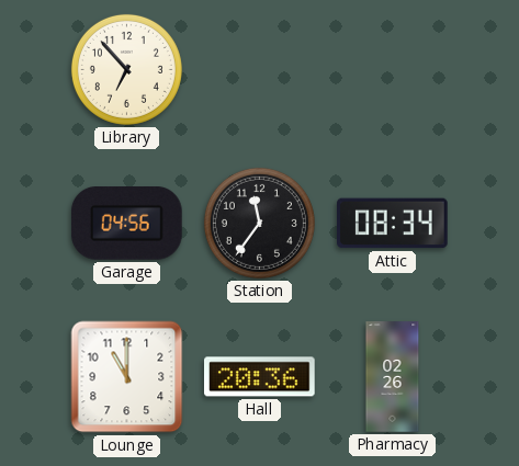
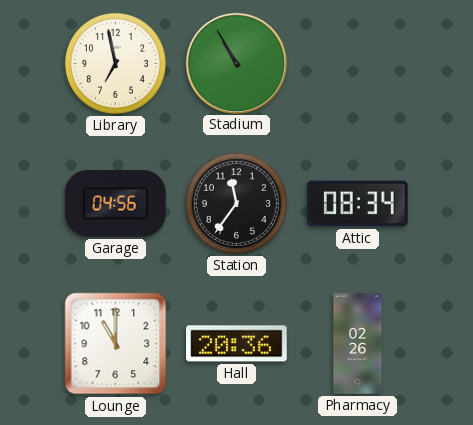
Library: 6:53 -> 6:58
Stadium: none -> 10:55
